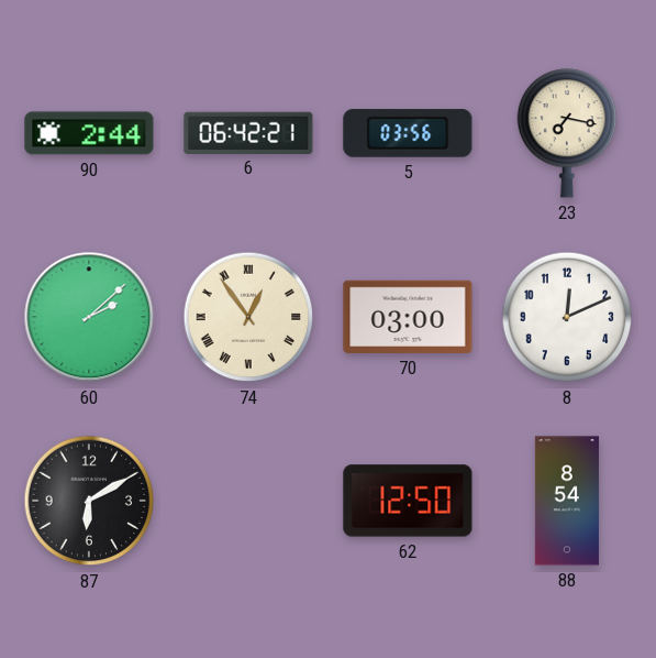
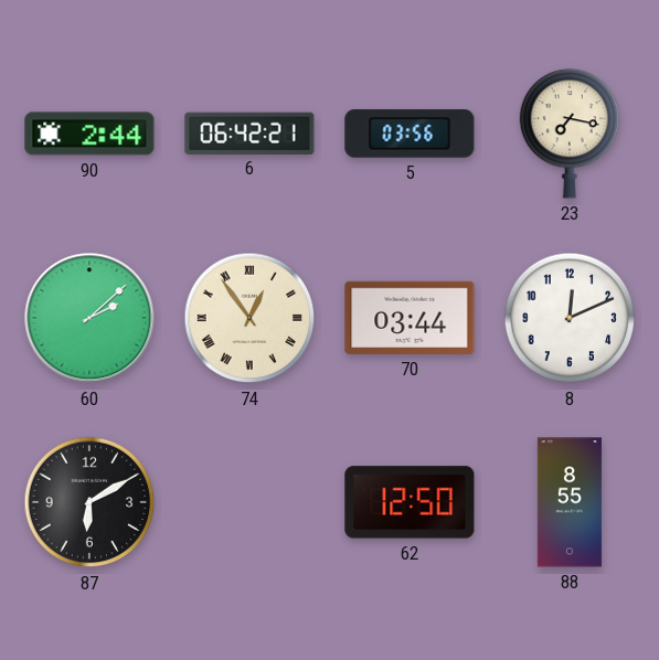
70: 03:00 -> 03:44
88: 8:54 -> 8:55
